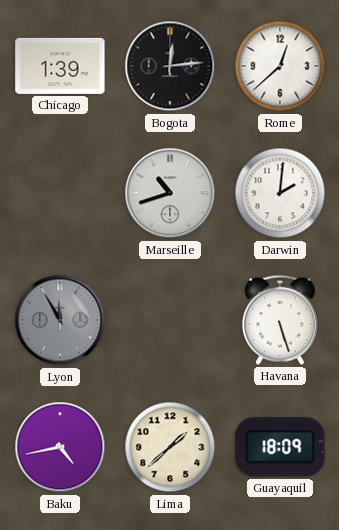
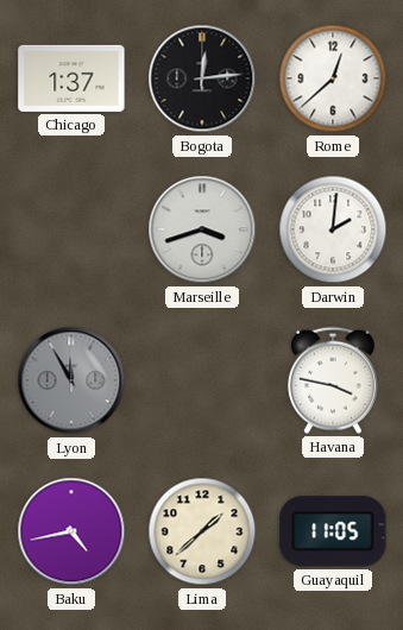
Chicago: 1:39 -> 1:37
Marseille: 10:42 -> 3:42
Havana: 5:27 -> 3:47
Guayaquil: 18:09 -> 11:05
